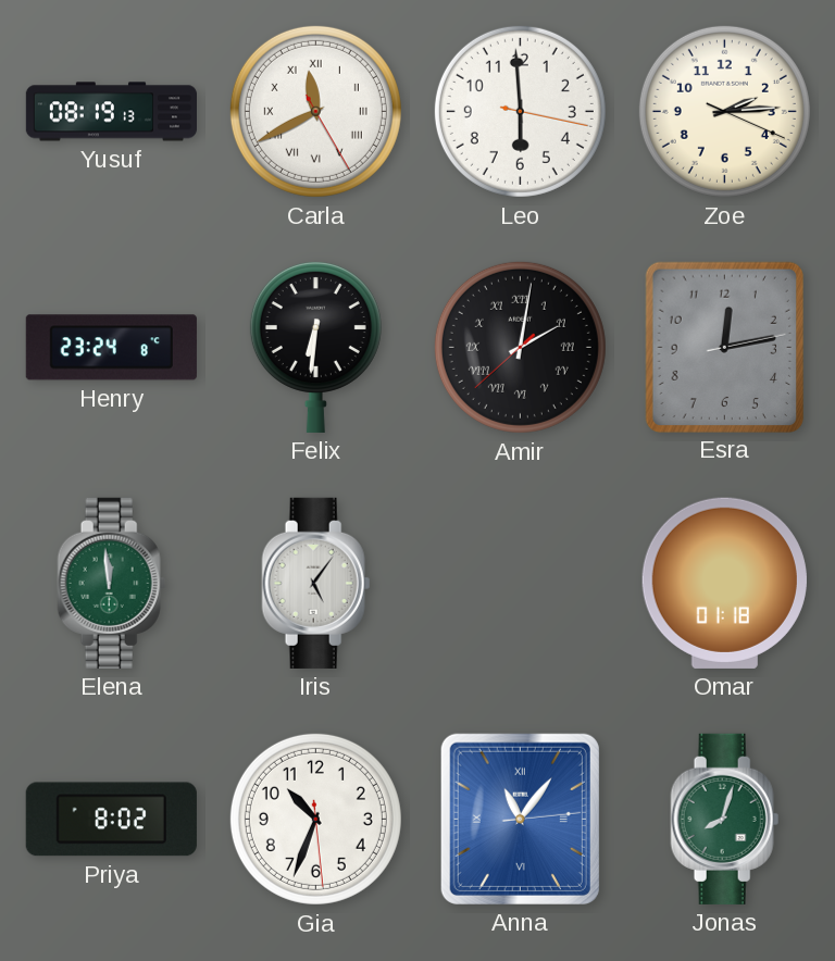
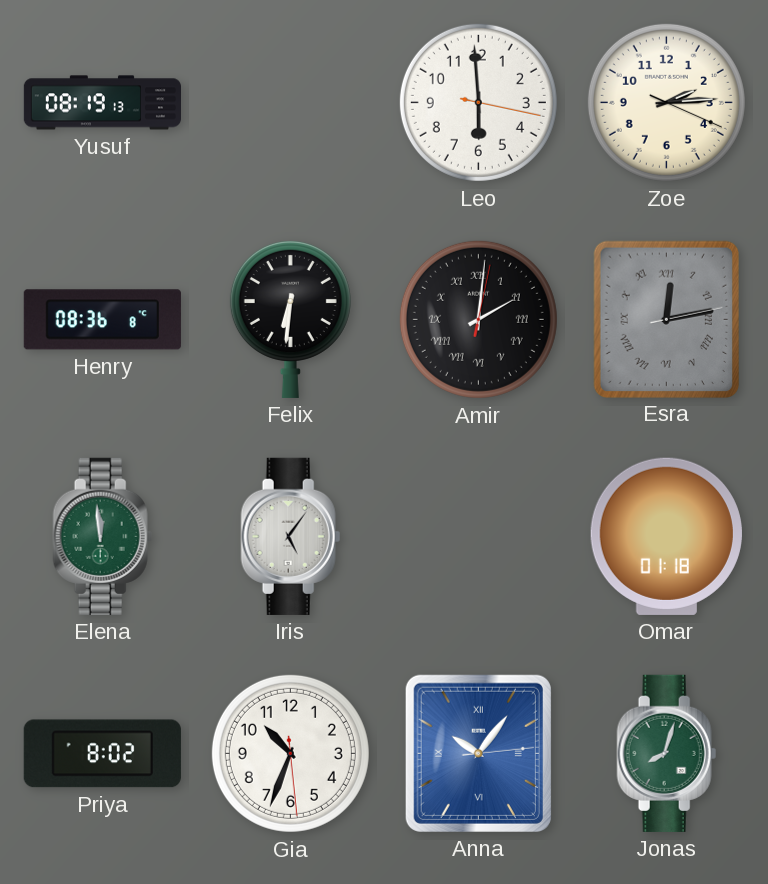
Carla: 11:40 -> none
Henry: 23:24 -> 08:36
Amir: 2:01:38 -> 2:01:02
Esra numerals: Arabic -> Roman
Anna: 11:06 -> 10:06
